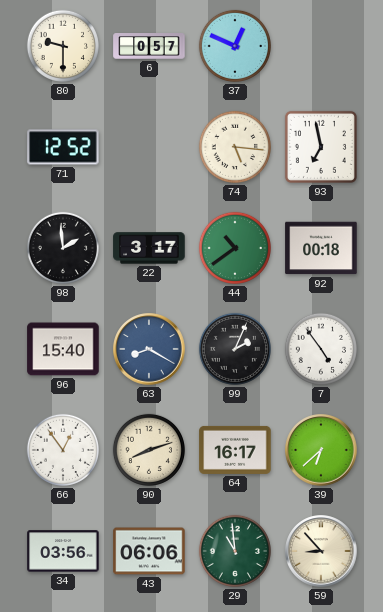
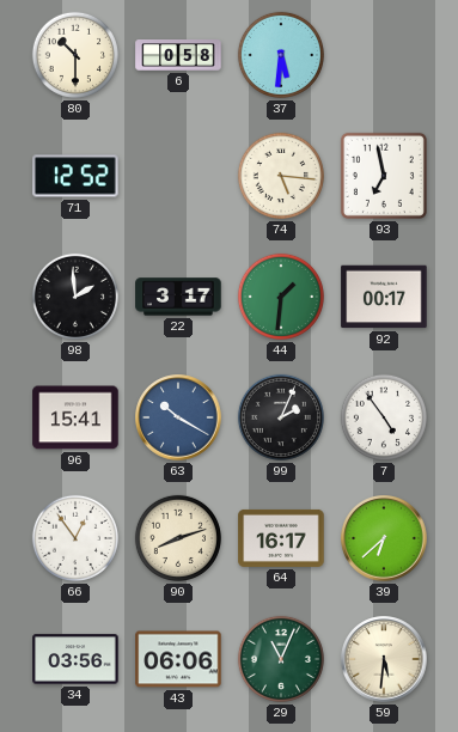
80: 9:30 -> 10:30
6: 0:57 -> 0:58
37: 12:49 -> 5:31
44: 10:39 -> 1:31
92: 00:18 -> 00:17
96: 15:40 -> 15:41
63: 8:20 -> 10:20
29: 10:59 -> 11:04
59: 8:53 -> 5:31
